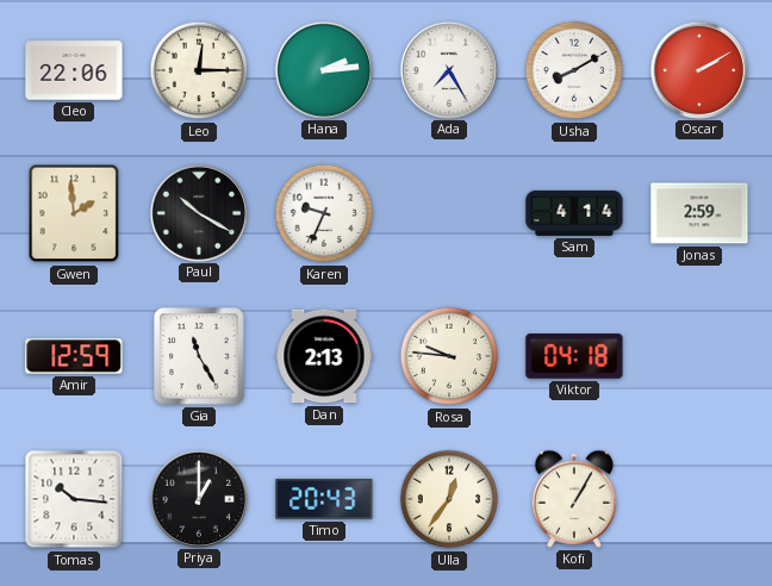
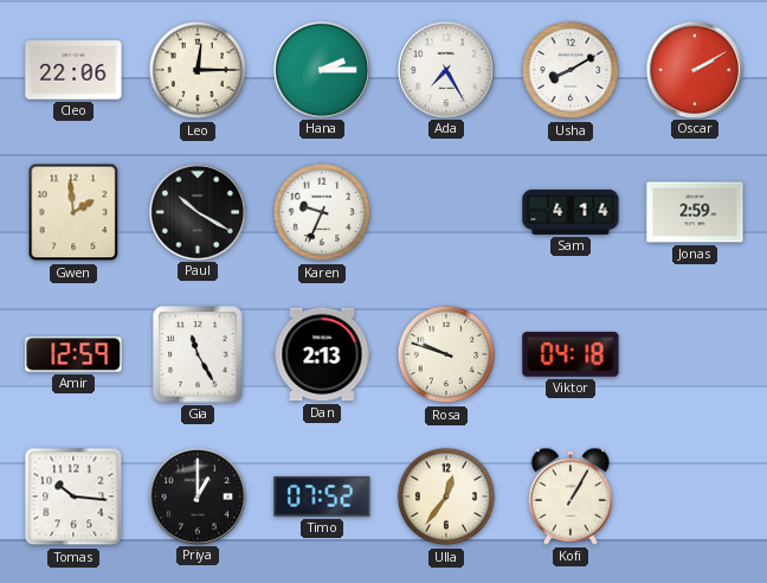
Hana: 2:14 -> 2:15
Rosa: 9:46 -> 9:48
Timo: 20:43 -> 07:52
